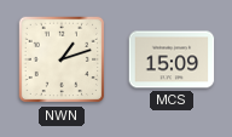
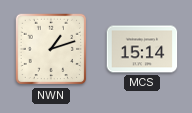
MCS: 15:09 -> 15:14
